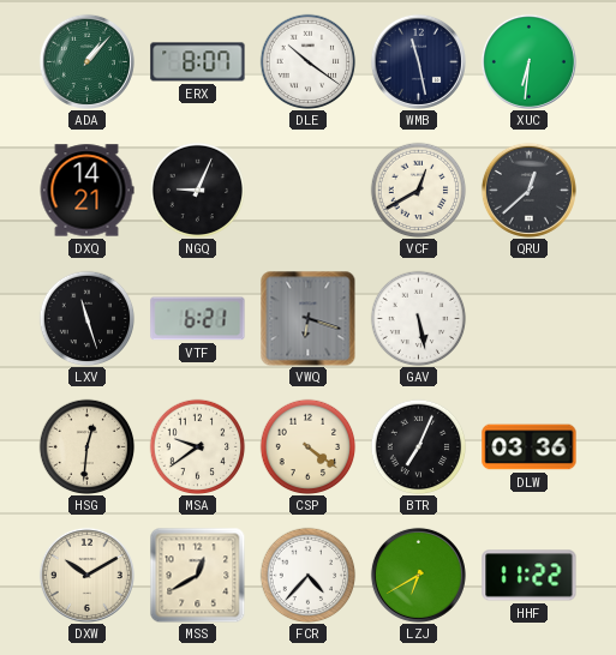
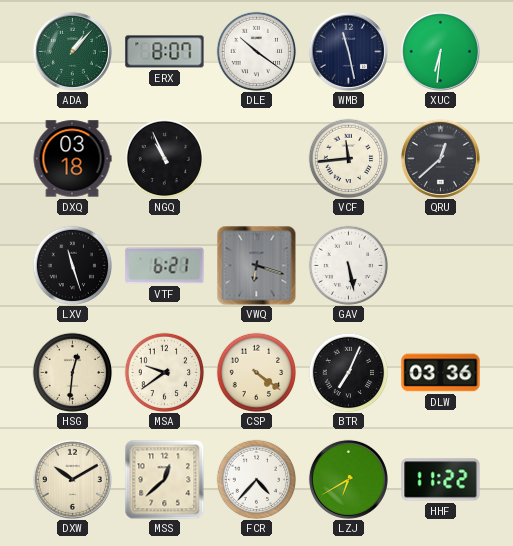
DXQ: 14:21 -> 03:18
NGQ: 9:04 -> 10:56
VCF: 12:40 -> 11:44
MSS: 12:40 -> 12:38
